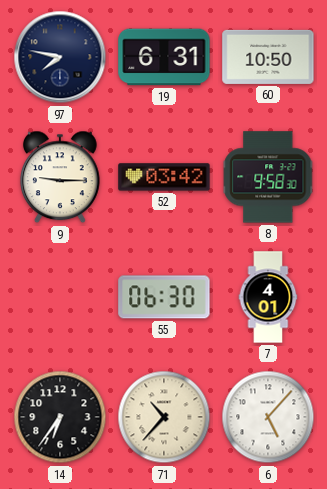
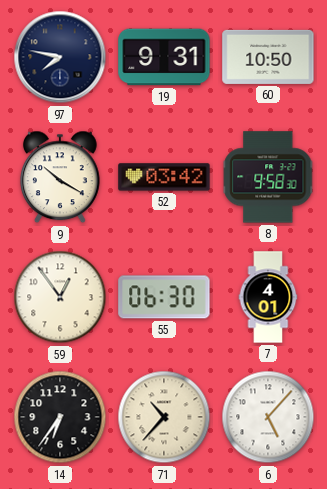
19: 6:31 -> 9:31
9: 9:15 -> 10:20
59: none -> 12:54
